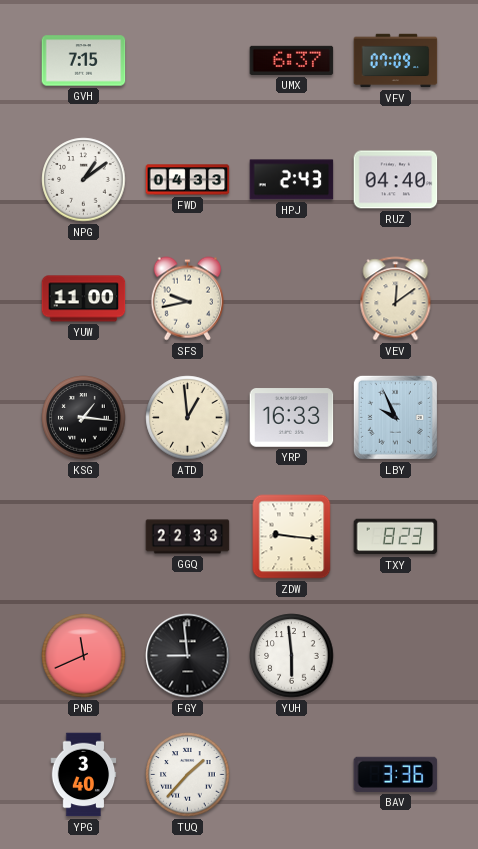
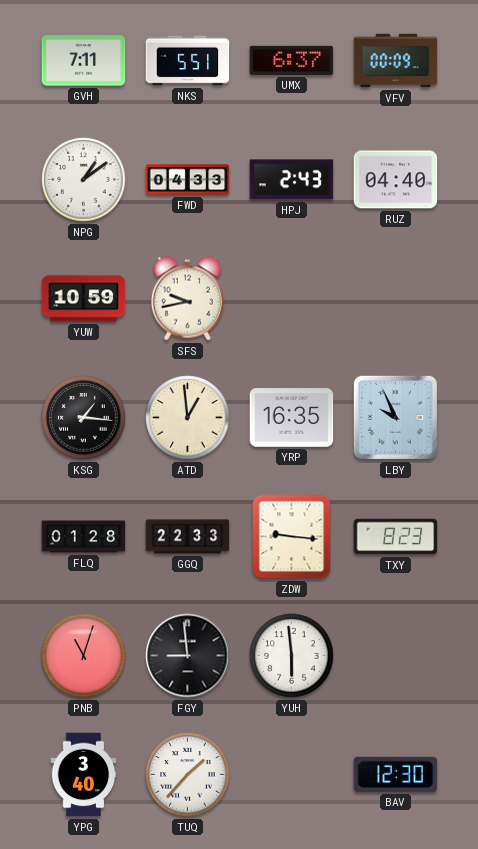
GVH: 7:15 -> 7:11
NKS: none -> 5:51
VFV: 07:09 -> 00:09
YUW: 11:00 -> 10:59
VEV: 12:09 -> none
YRP: 16:33 -> 16:35
FLQ: none -> 01:28
PNB: 11:41 -> 11:03
BAV: 3:36 -> 12:30
